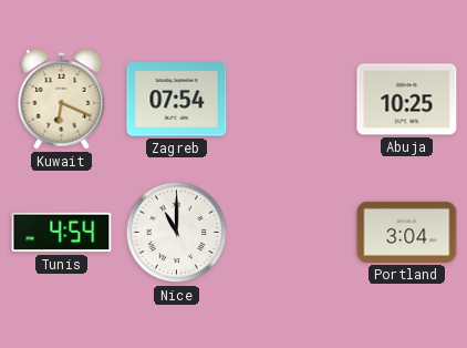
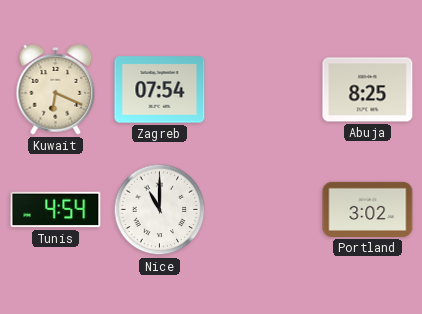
Abuja: 10:25 -> 8:25
Portland: 3:04 -> 3:02
